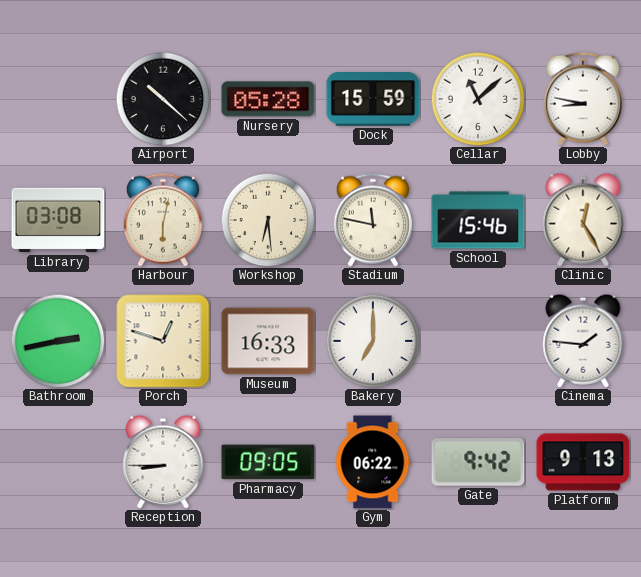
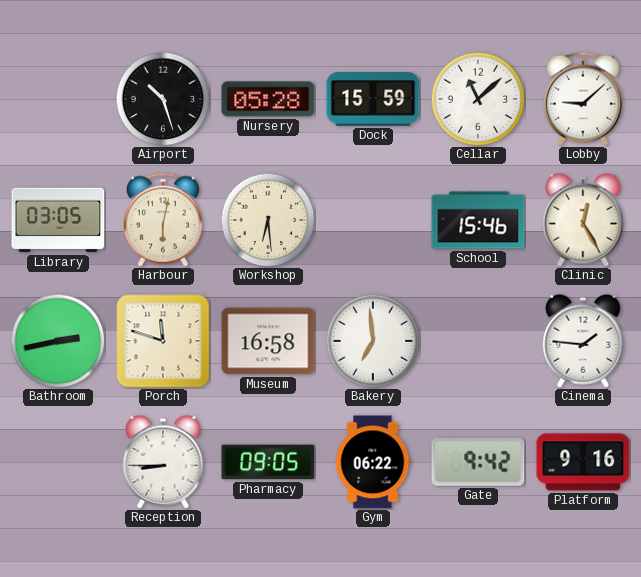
Airport: 10:22 -> 10:27
Lobby: 8:47 -> 9:08
Library: 03:08 -> 03:05
Stadium: 11:47 -> none
Porch: 12:48 -> 11:48
Museum: 16:33 -> 16:58
Bakery: 7:00 -> 6:59
Platform: 9:13 -> 9:16
